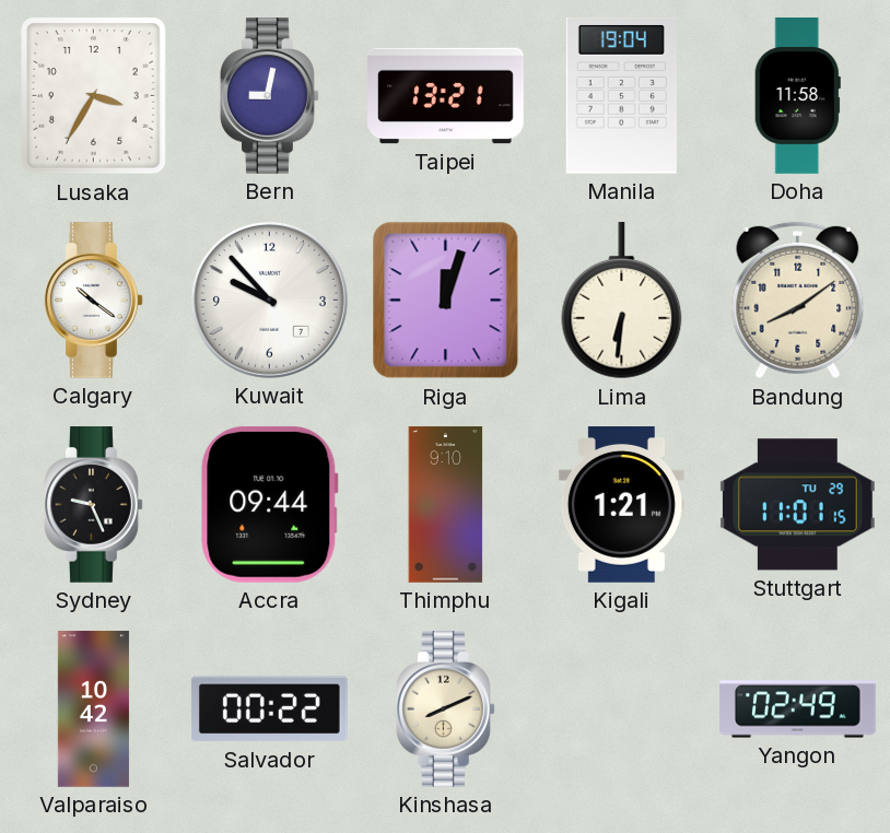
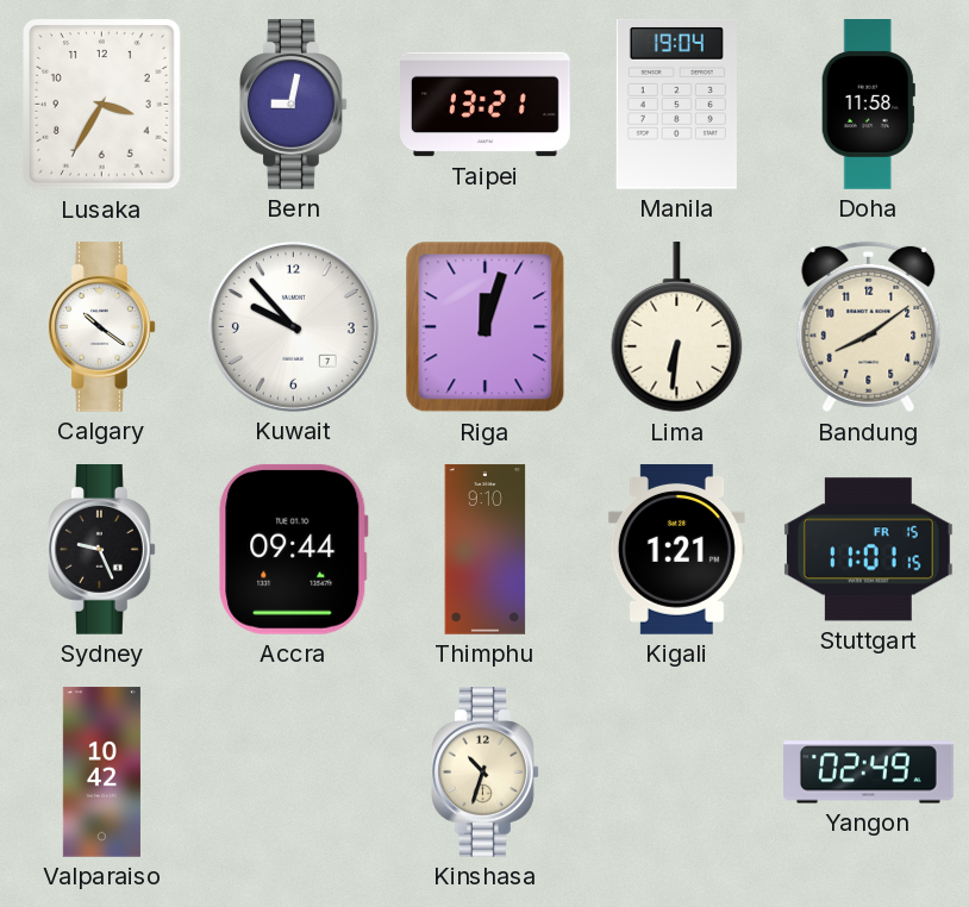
Stuttgart date: TU 29 -> FR 15
Salvador: 00:22 -> none
Kinshasa: 8:11 -> 10:33
